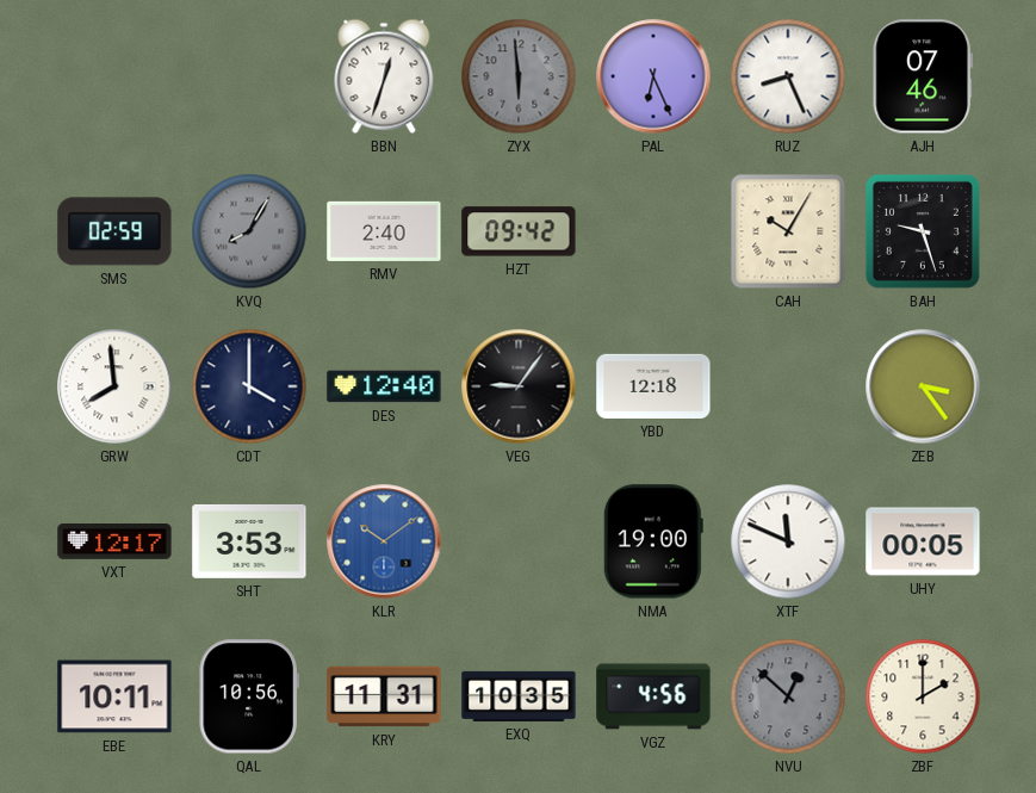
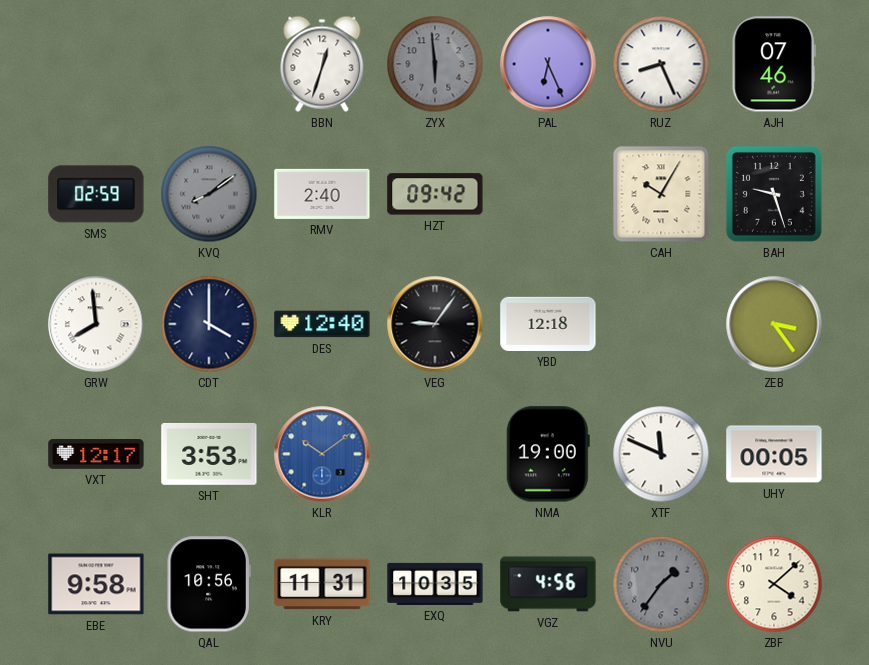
KVQ: 8:05 -> 8:09
EBE: 10:11 -> 9:58
NVU: 12:52 -> 1:36
ZBF: 2:00 -> 4:08
